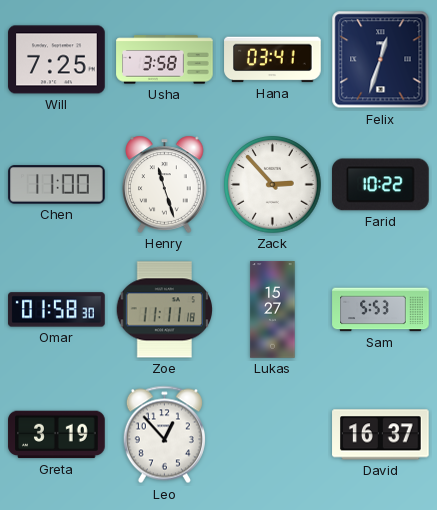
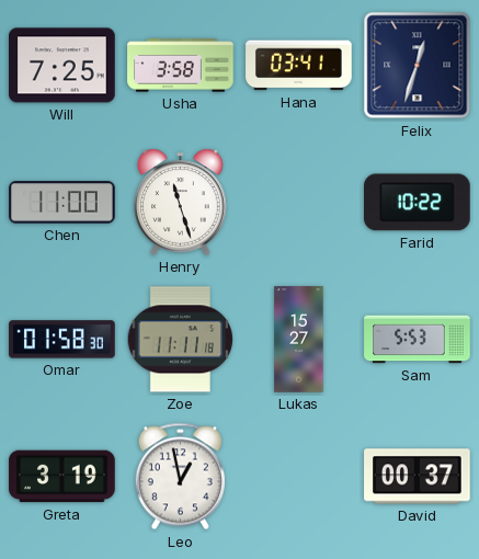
Zack: 2:53 -> none
Leo: 12:53 -> 12:58
David: 16:37 -> 00:37
